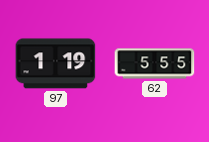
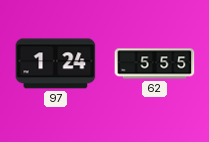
97: 1:19 -> 1:24
